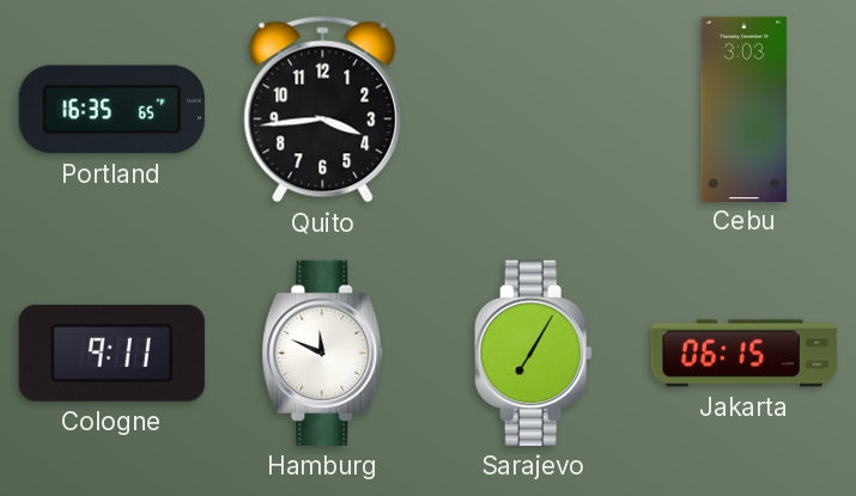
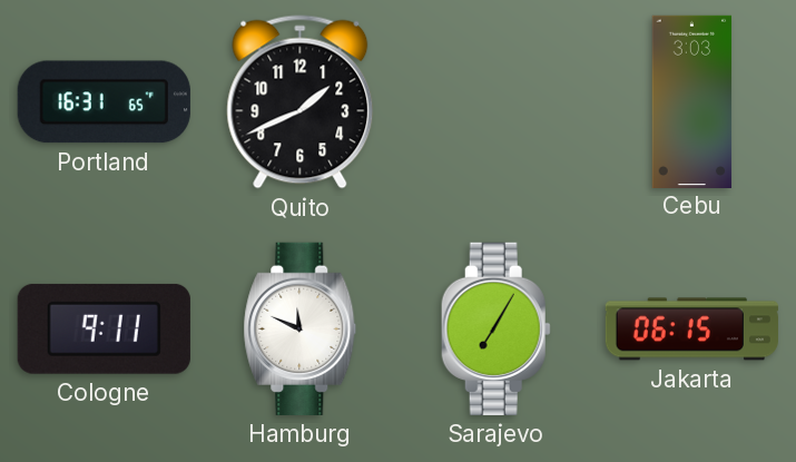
Portland: 16:35 -> 16:31
Quito: 3:44 -> 1:41
